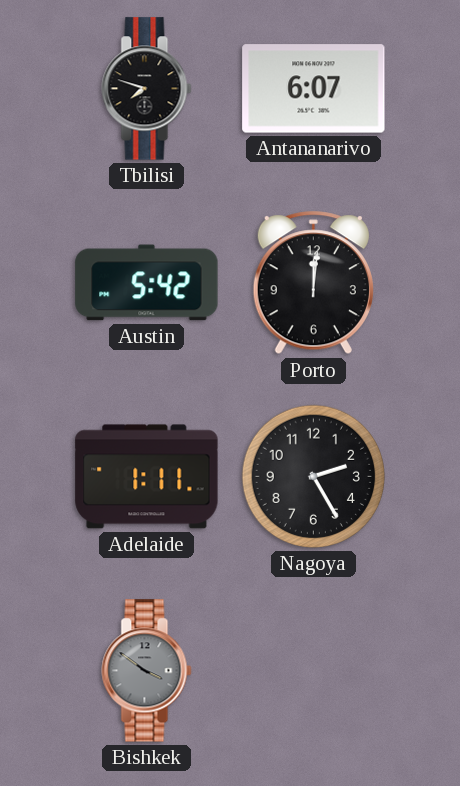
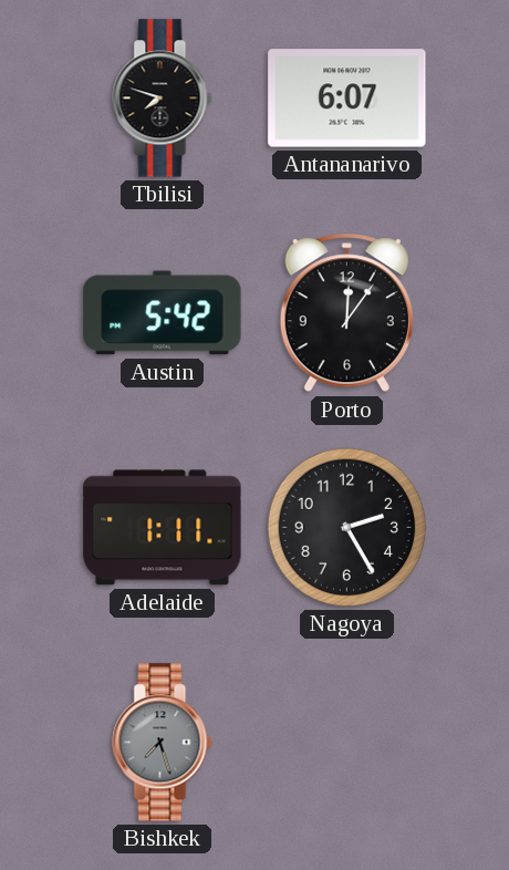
Porto: 12:01 -> 12:06
Bishkek: 3:51 -> 7:27
